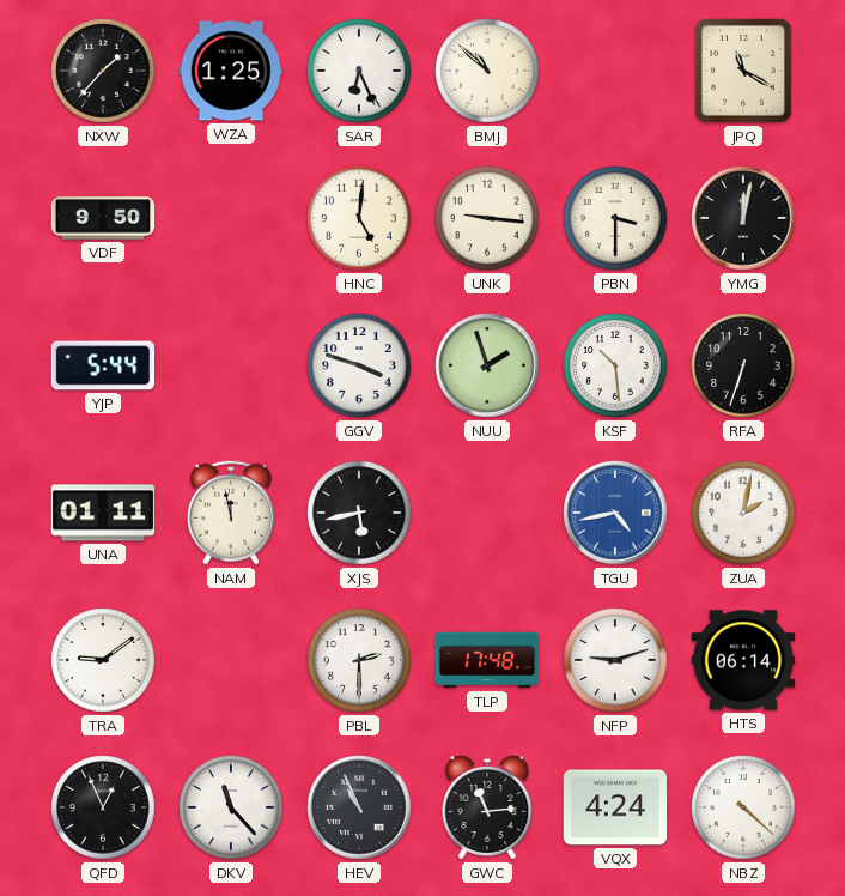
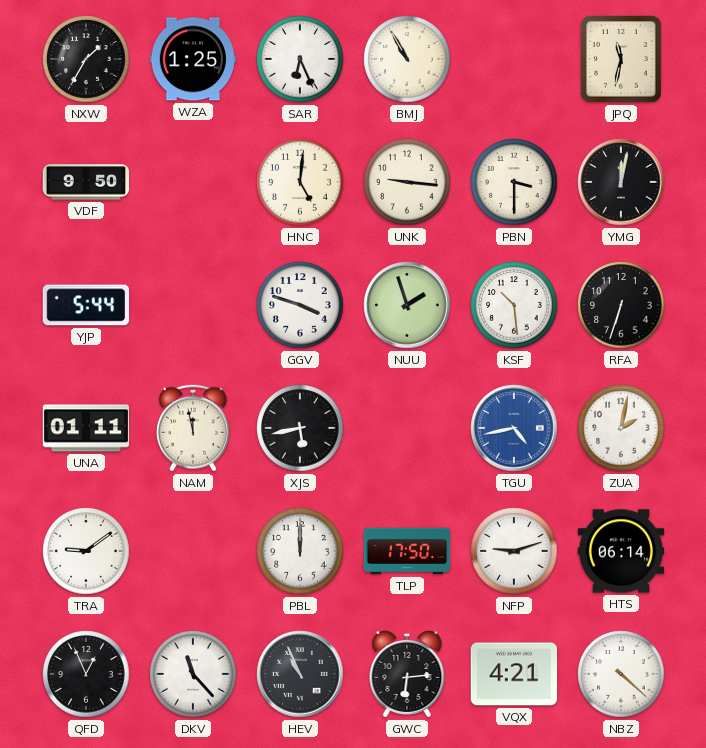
NXW: 1:37 -> 1:35
BMJ: 10:52 -> 10:55
JPQ: 11:20 -> 11:32
PBL: 2:30 -> 12:00
TLP: 17:48 -> 17:50
GWC: 11:14 -> 6:14
VQX: 4:24 -> 4:21
